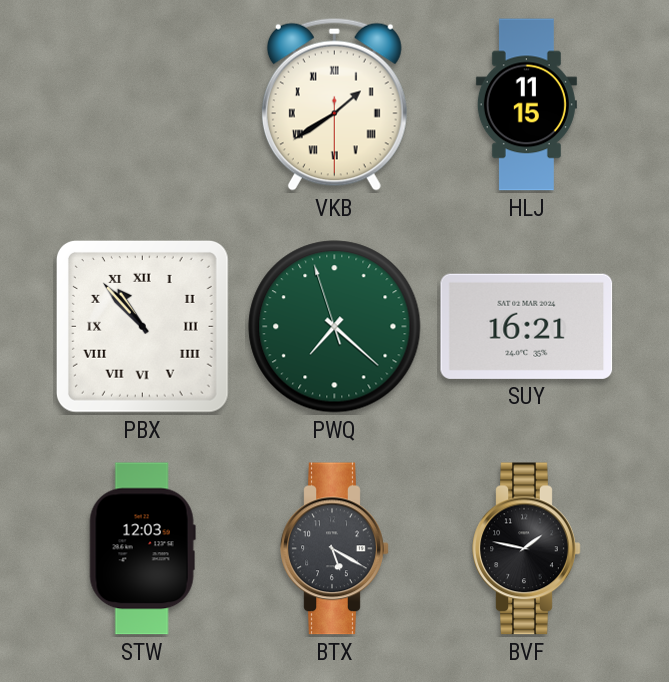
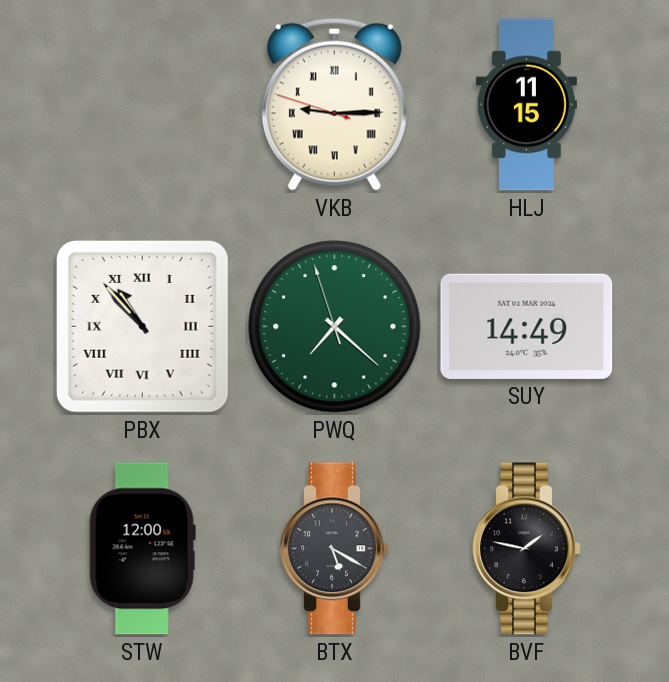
VKB: 1:39 -> 9:14
SUY: 16:21 -> 14:49
STW: 12:03 -> 12:00
